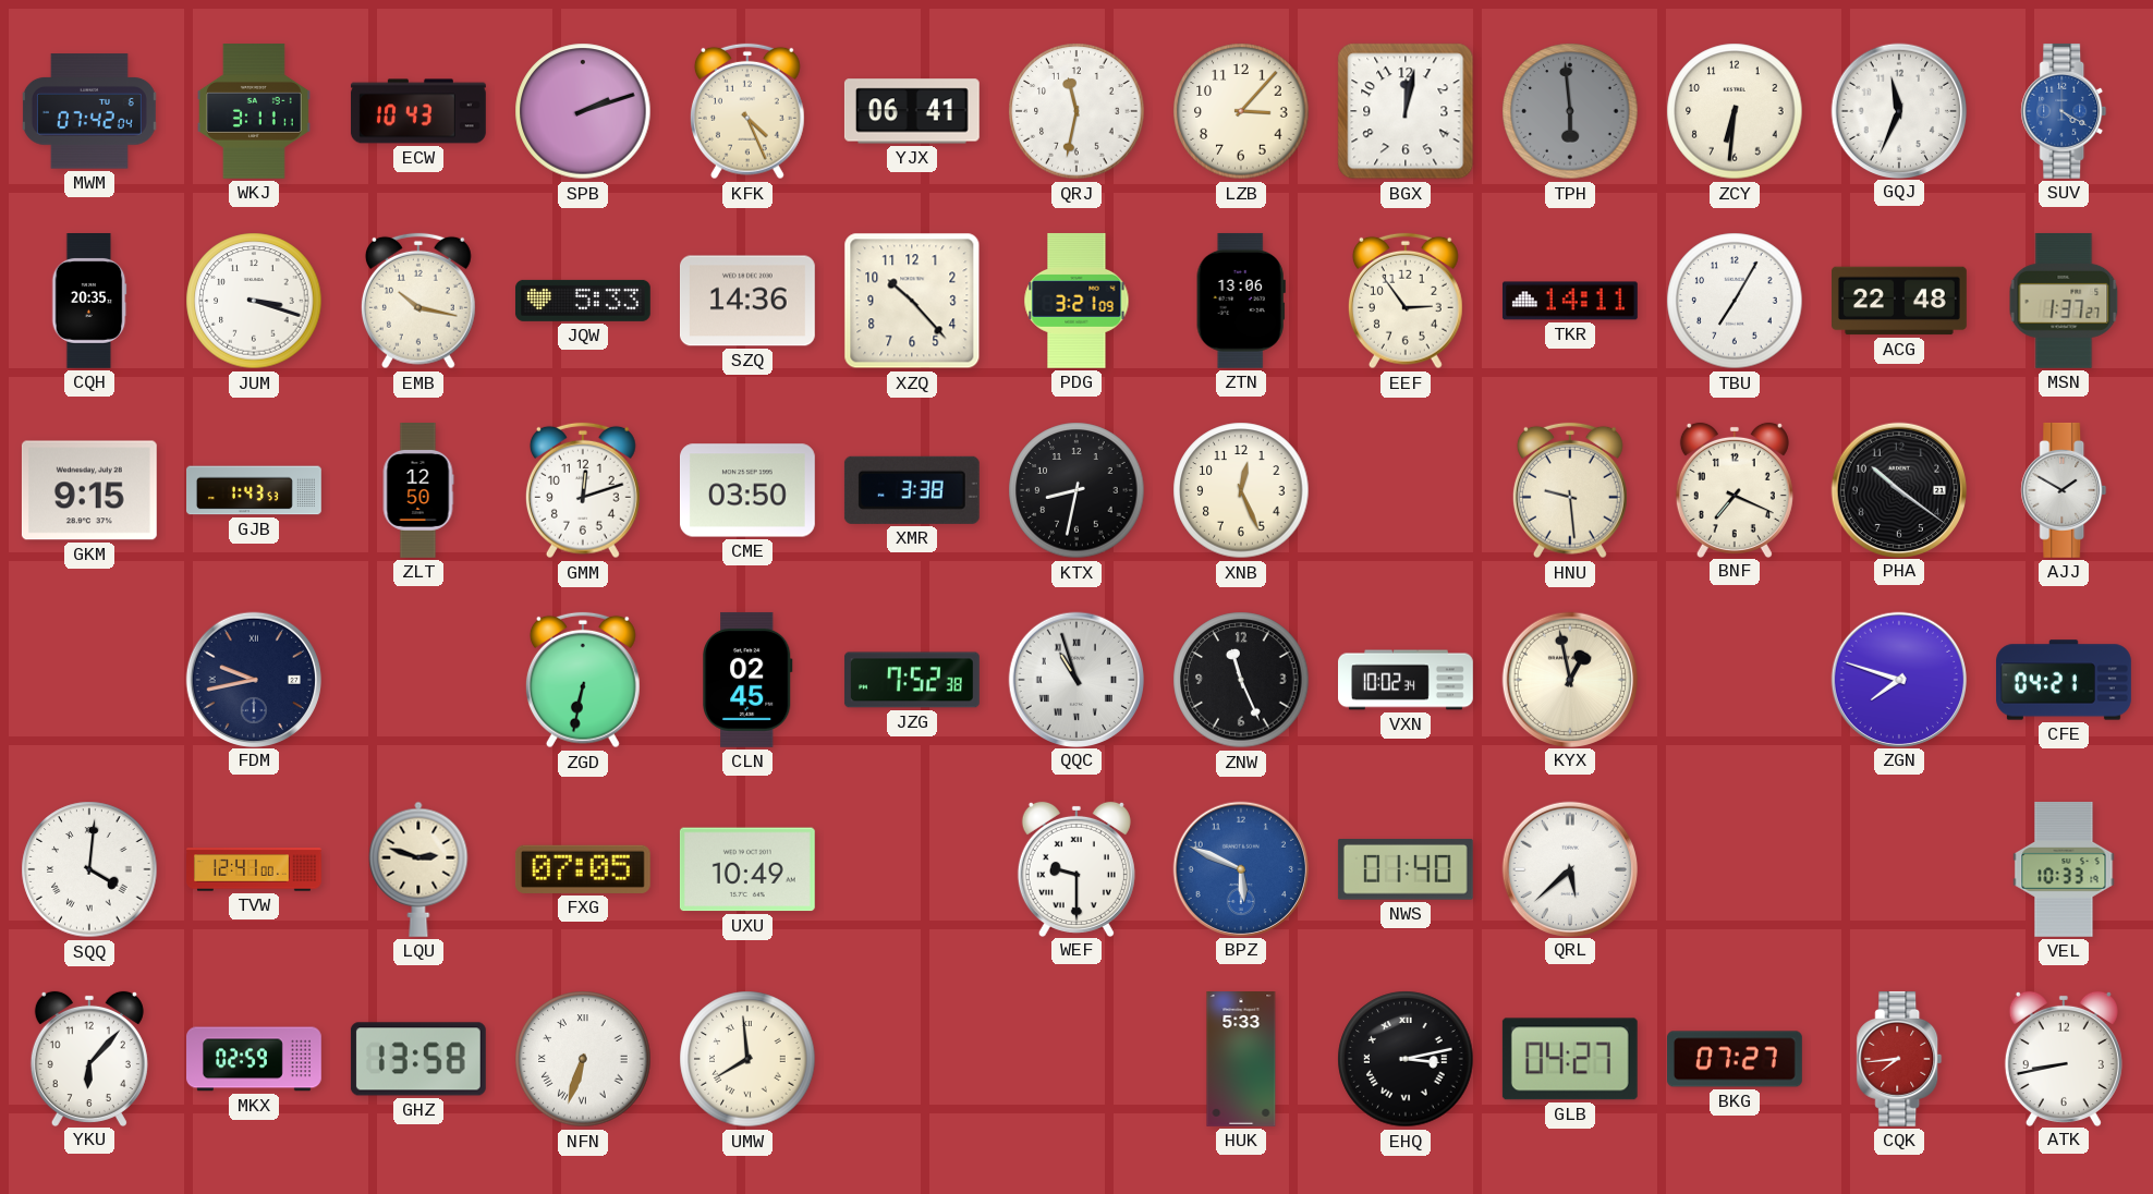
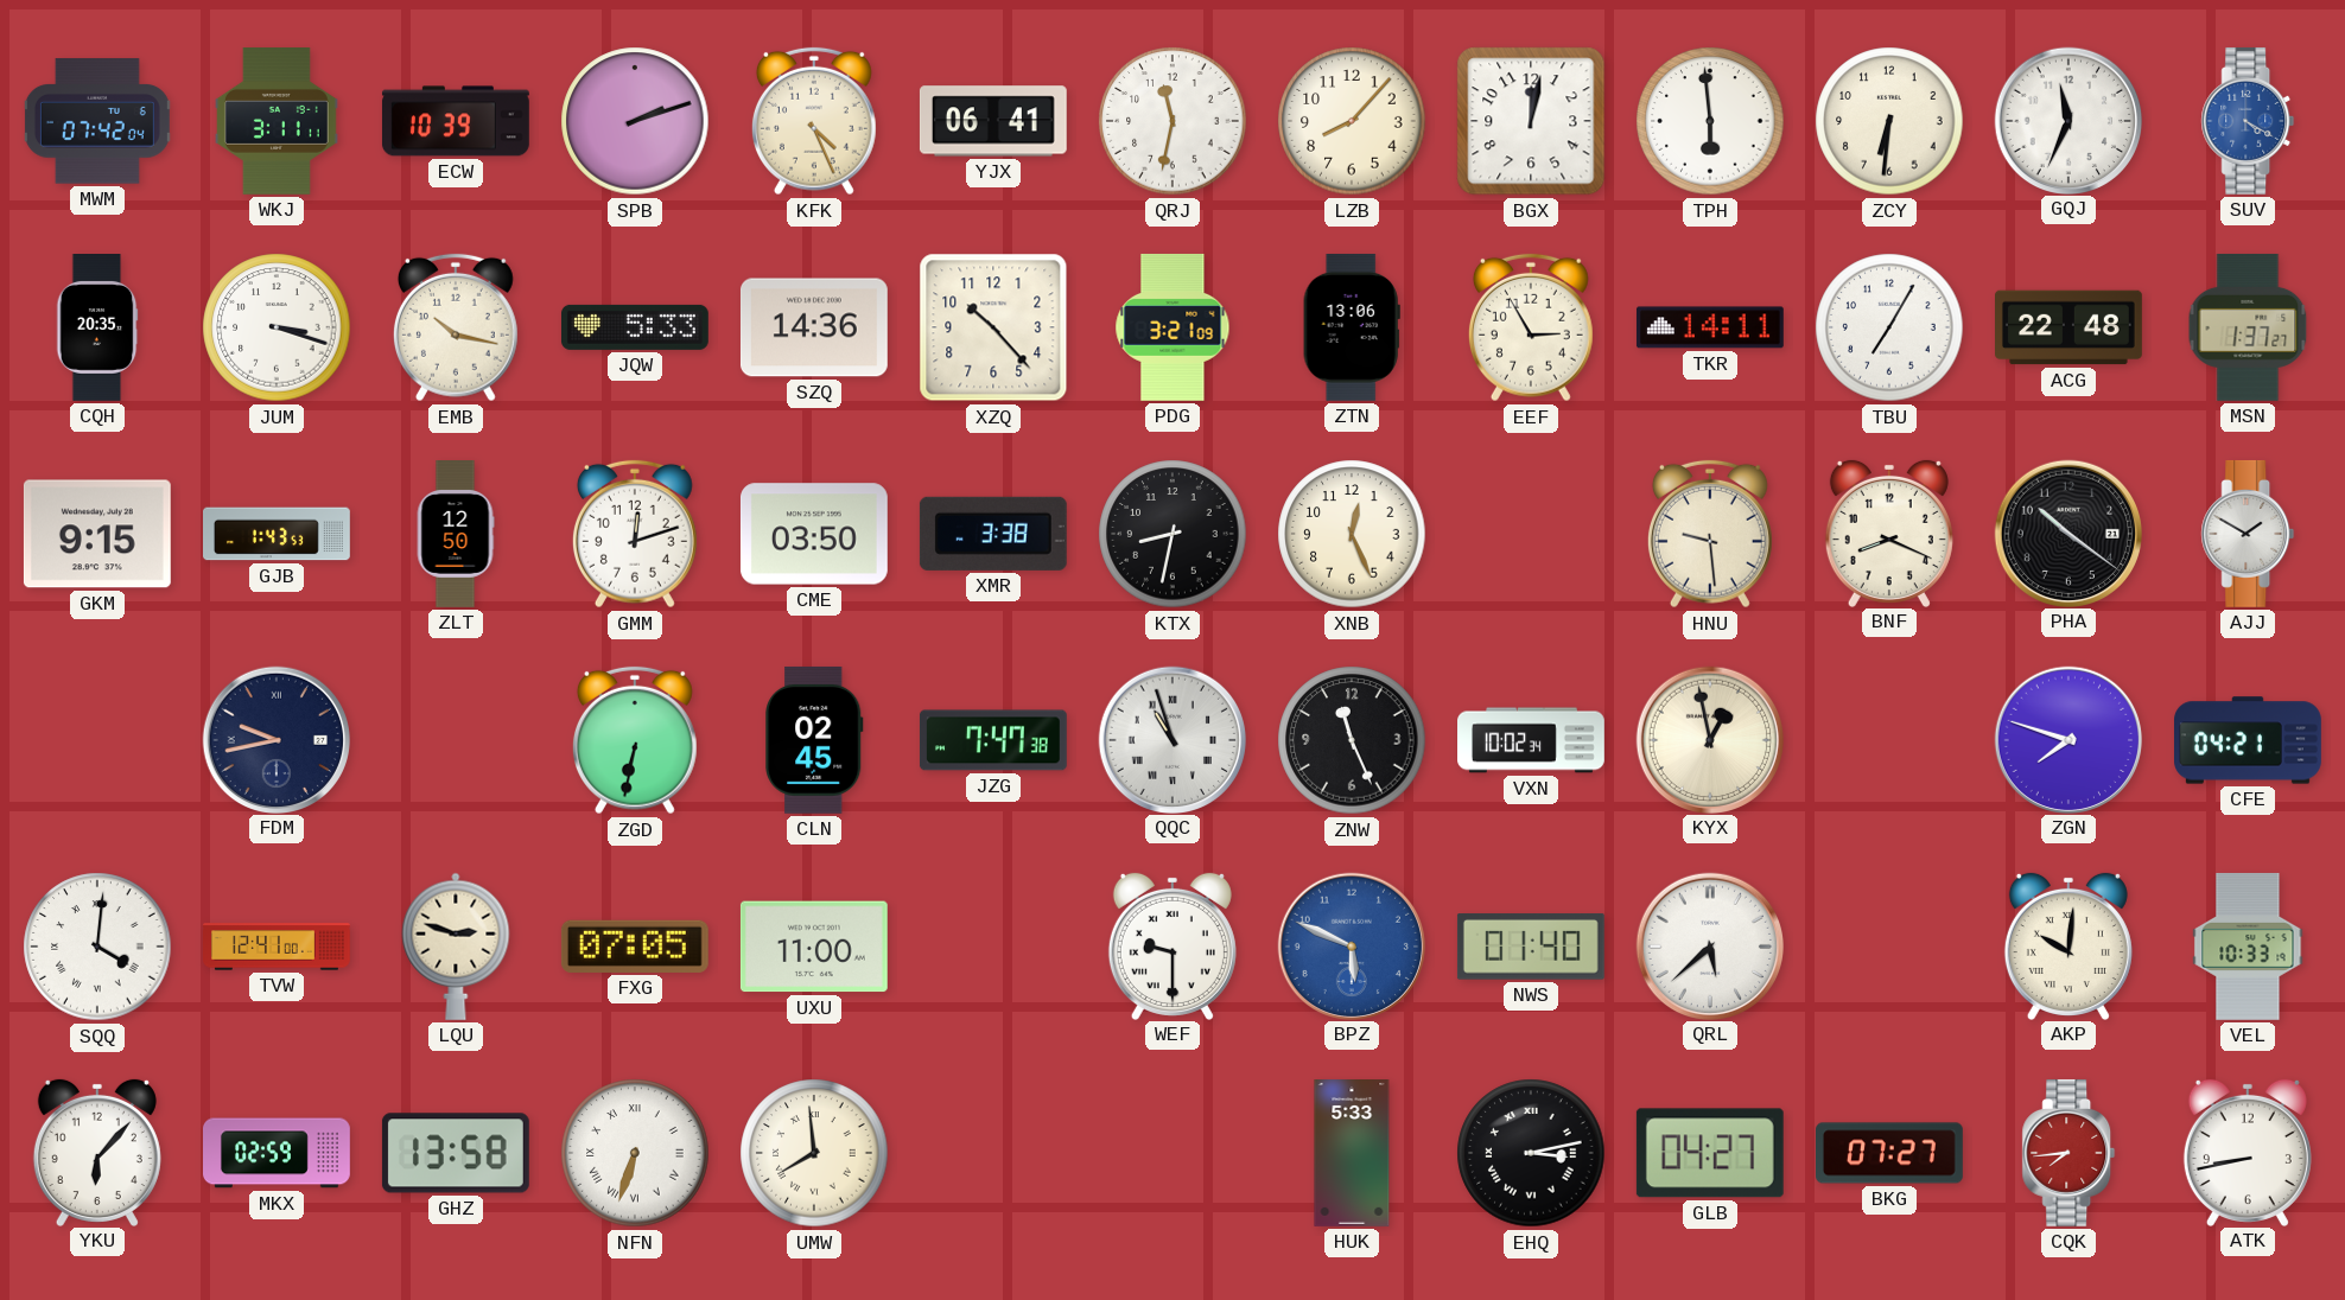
ECW: 10:43 -> 10:39
LZB: 3:07 -> 8:07
TPH dial: grey -> white
EEF: 2:54 -> 2:55
BNF: 7:19 -> 8:19
JZG: 7:52 -> 7:47
UXU: 10:49 -> 11:00
AKP: none -> 10:01
